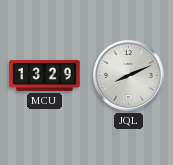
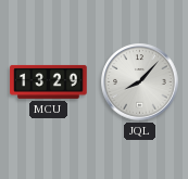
JQL: 8:11 -> 8:07
